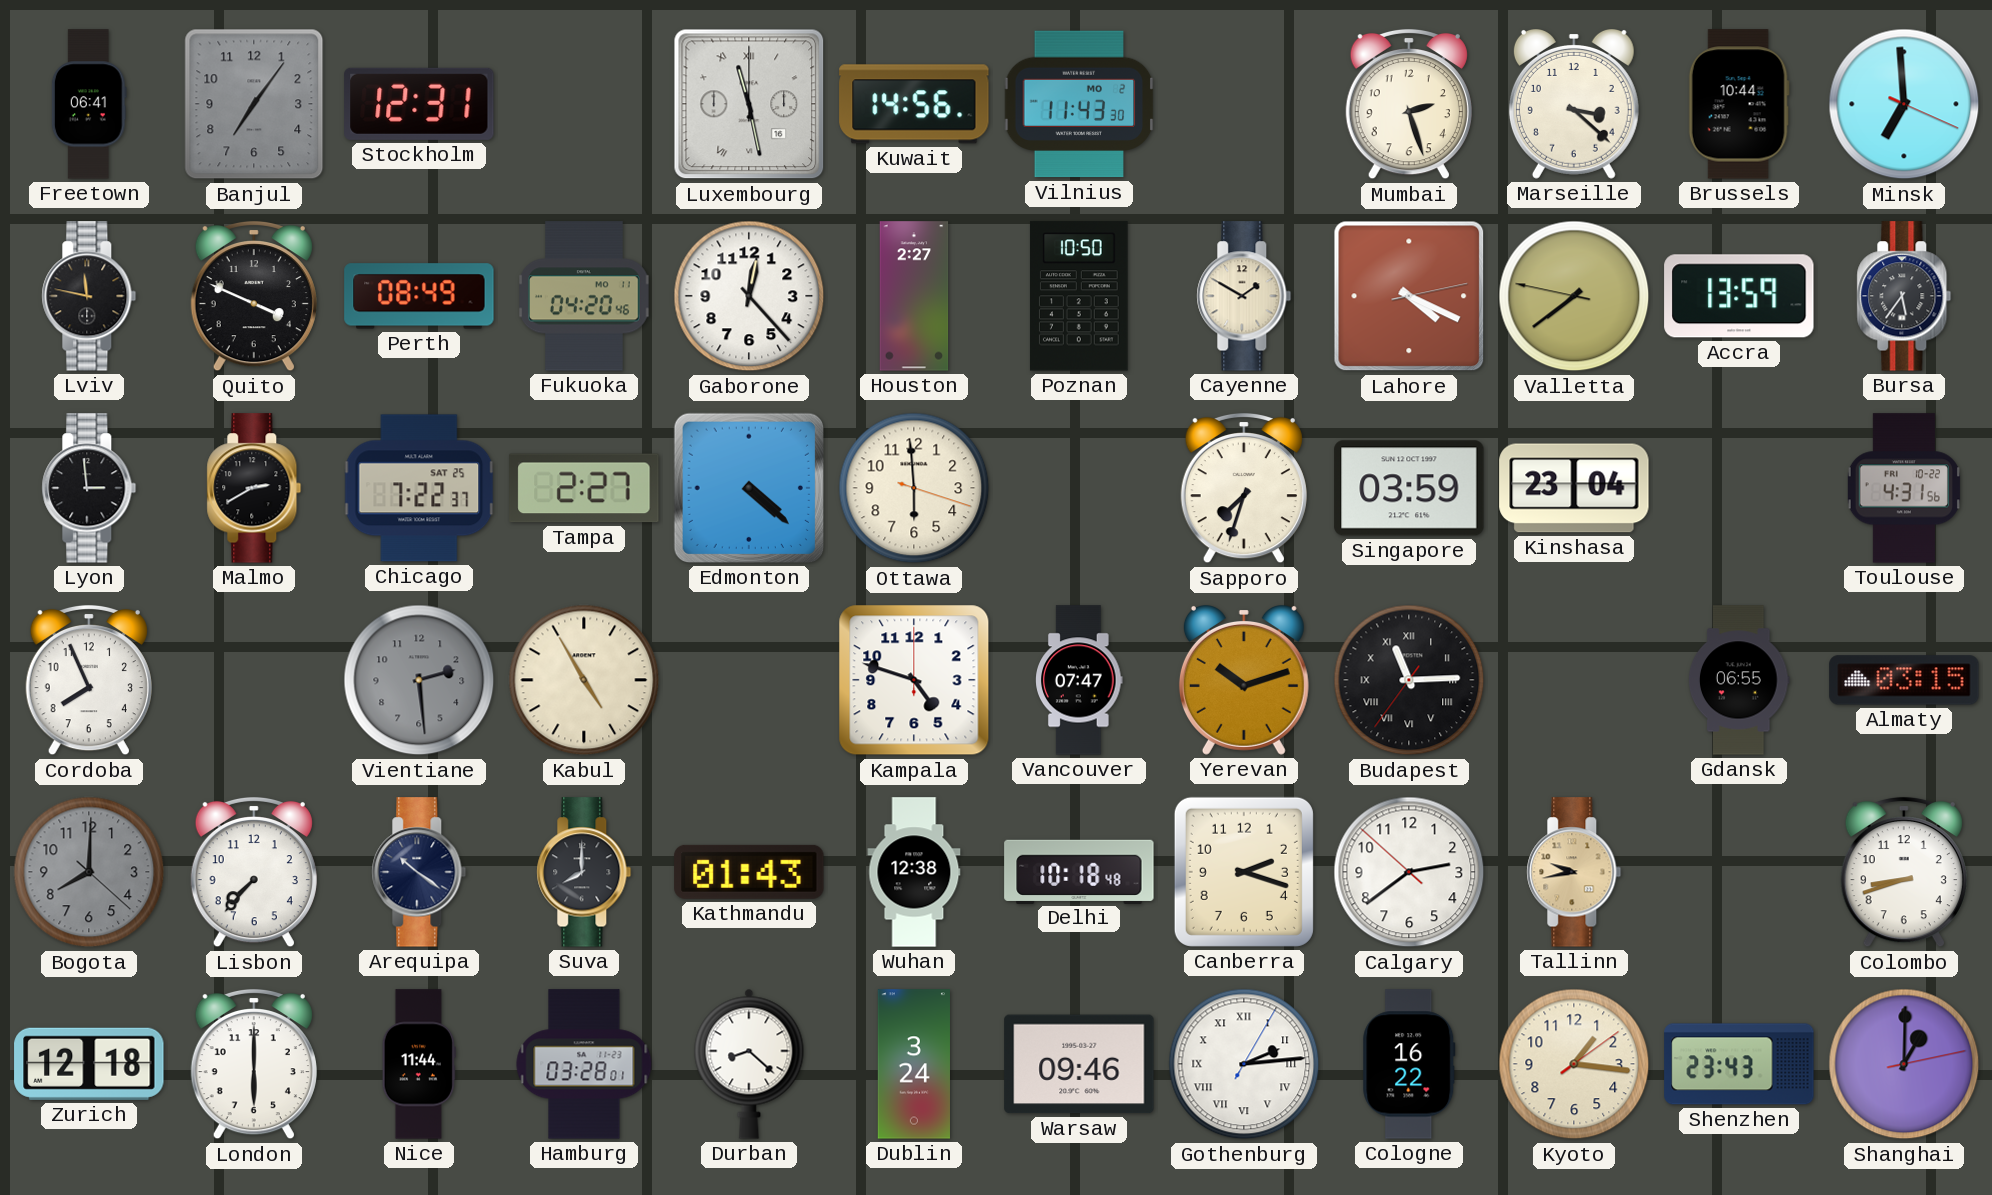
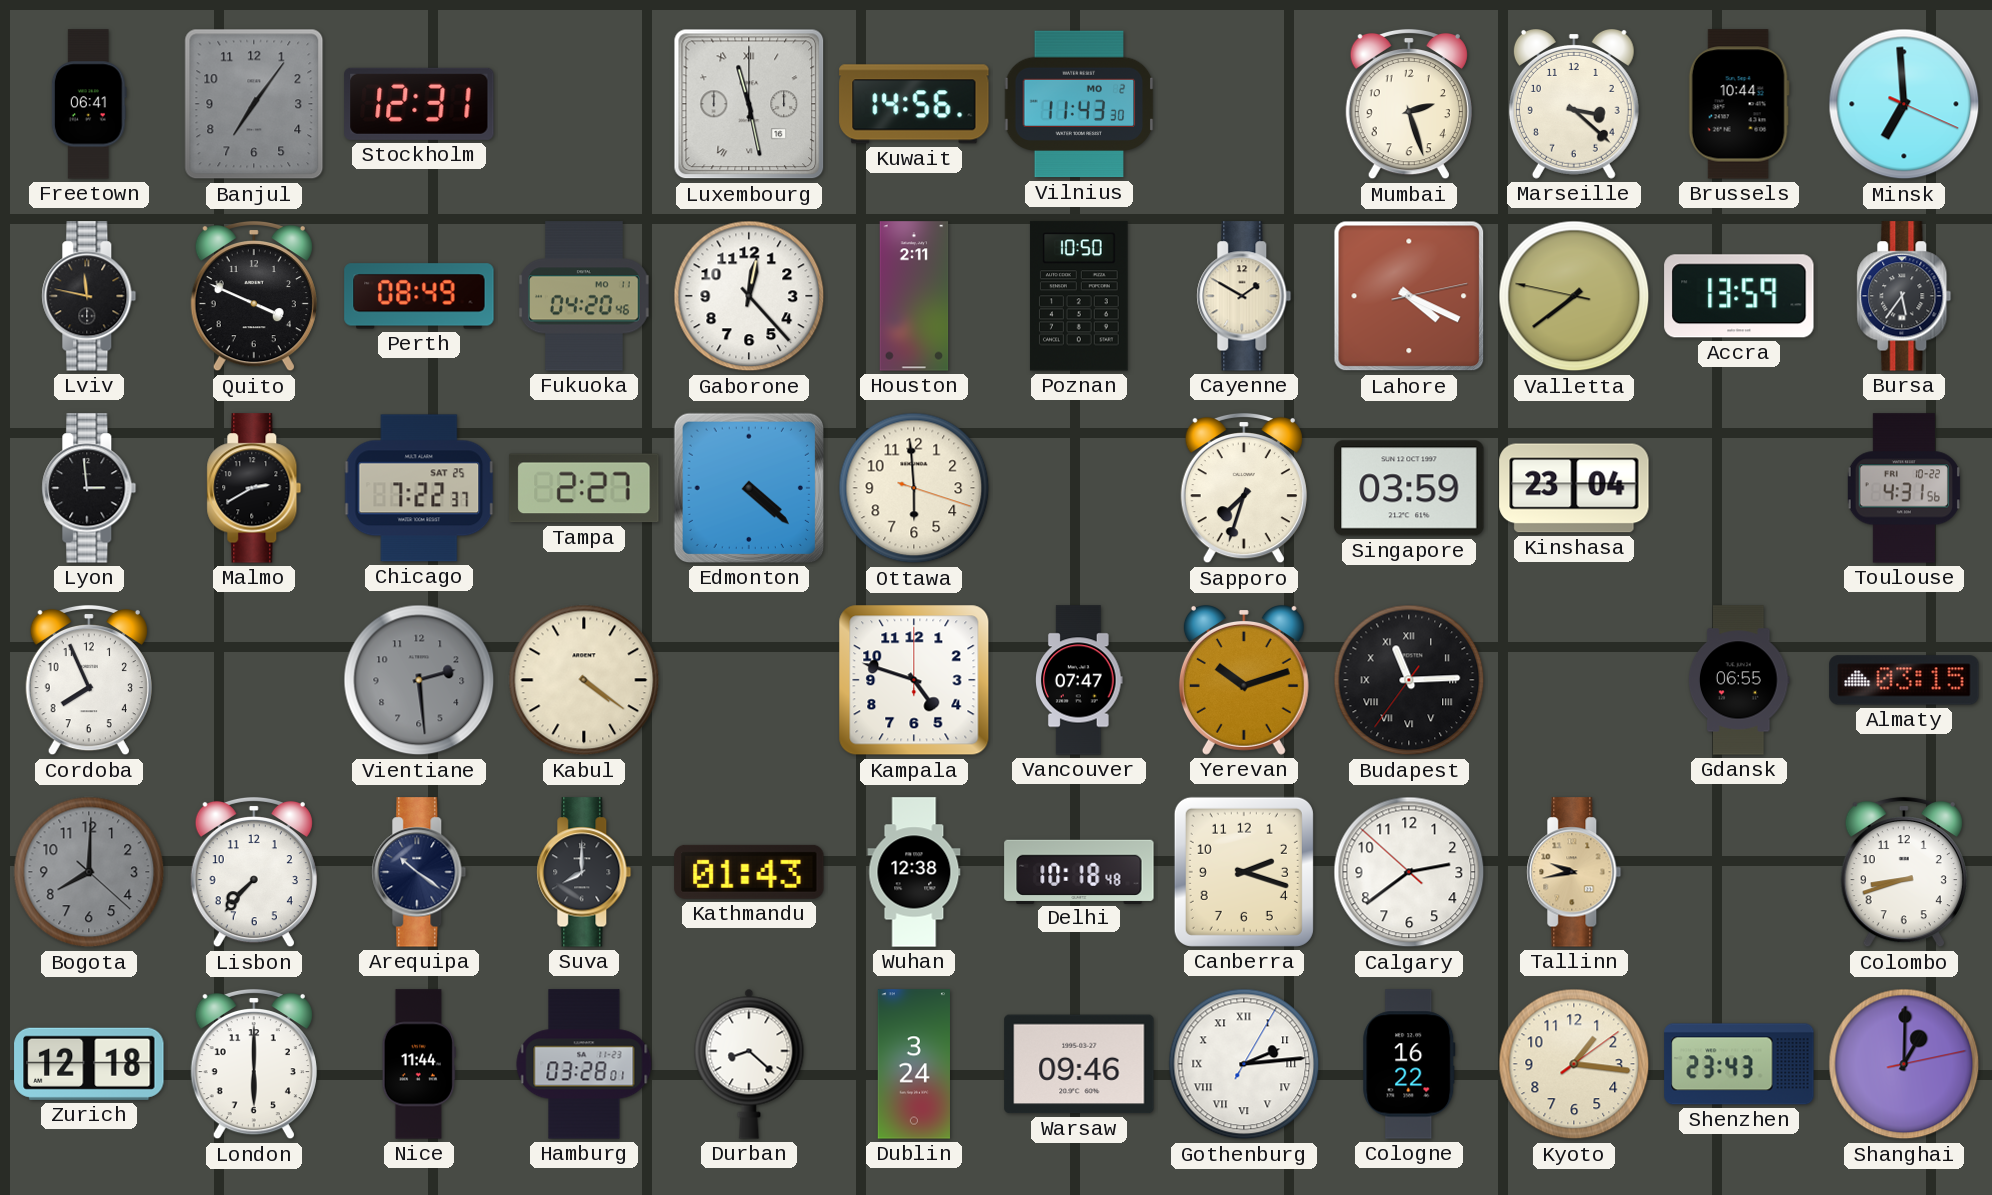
Houston: 2:27 -> 2:11
Kabul: 4:55 -> 4:21
